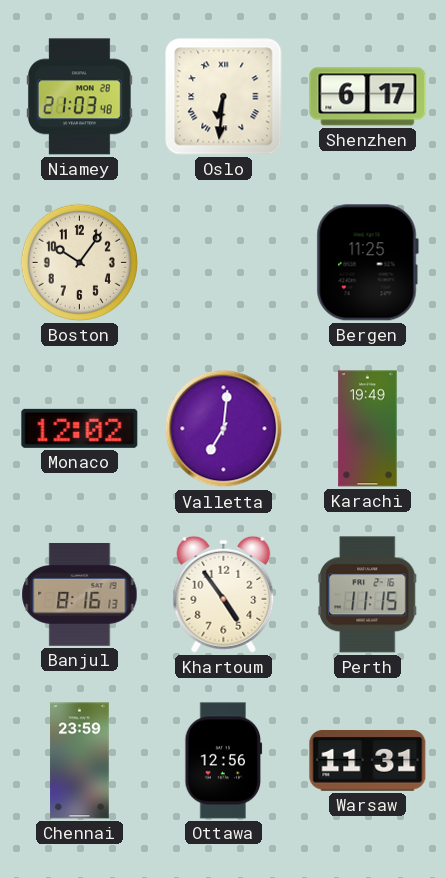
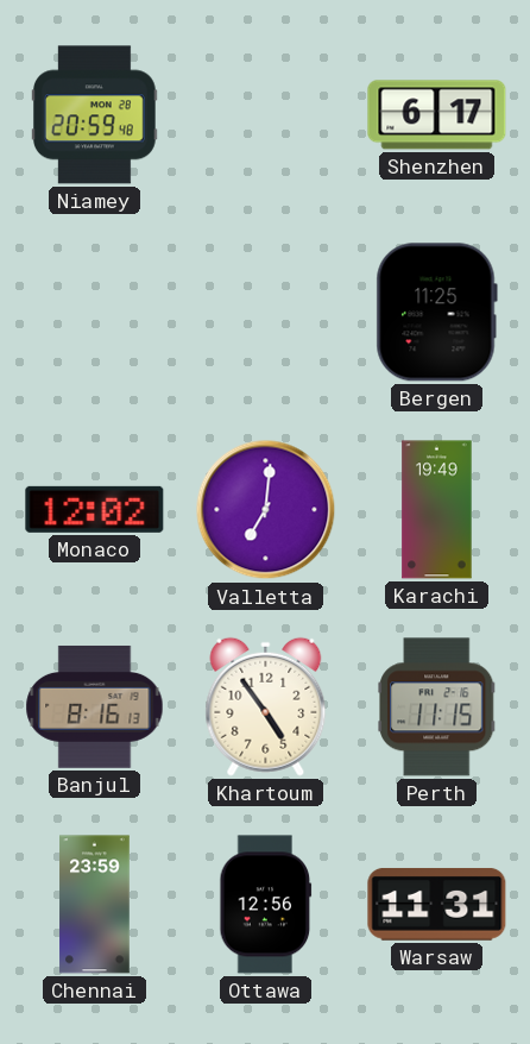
Niamey: 21:03 -> 20:59
Oslo: 6:31 -> none
Boston: 10:06 -> none
